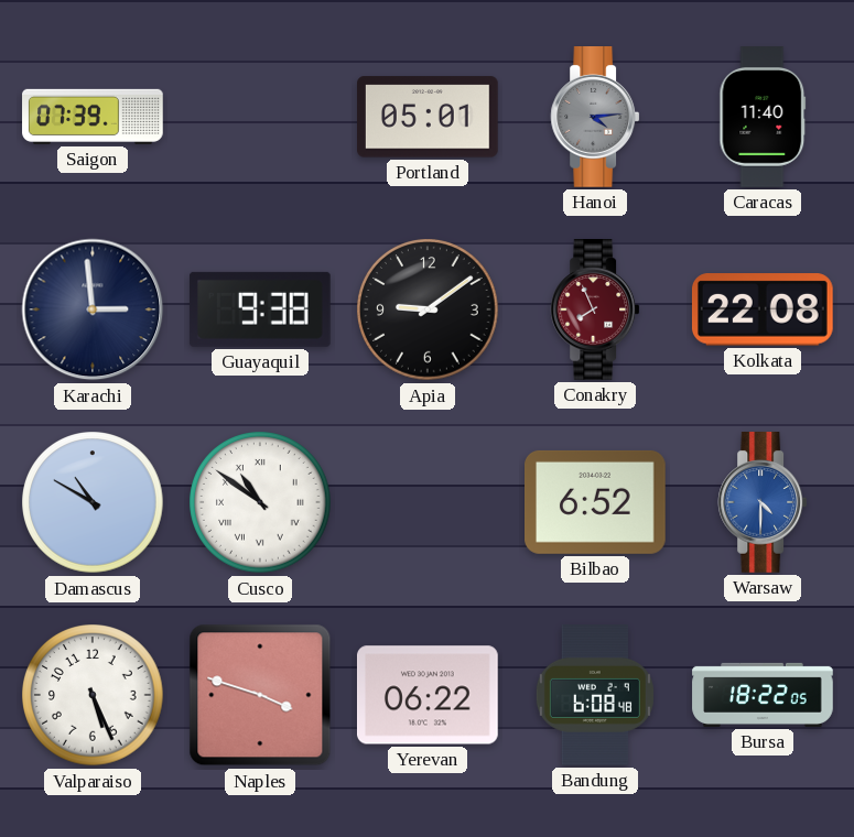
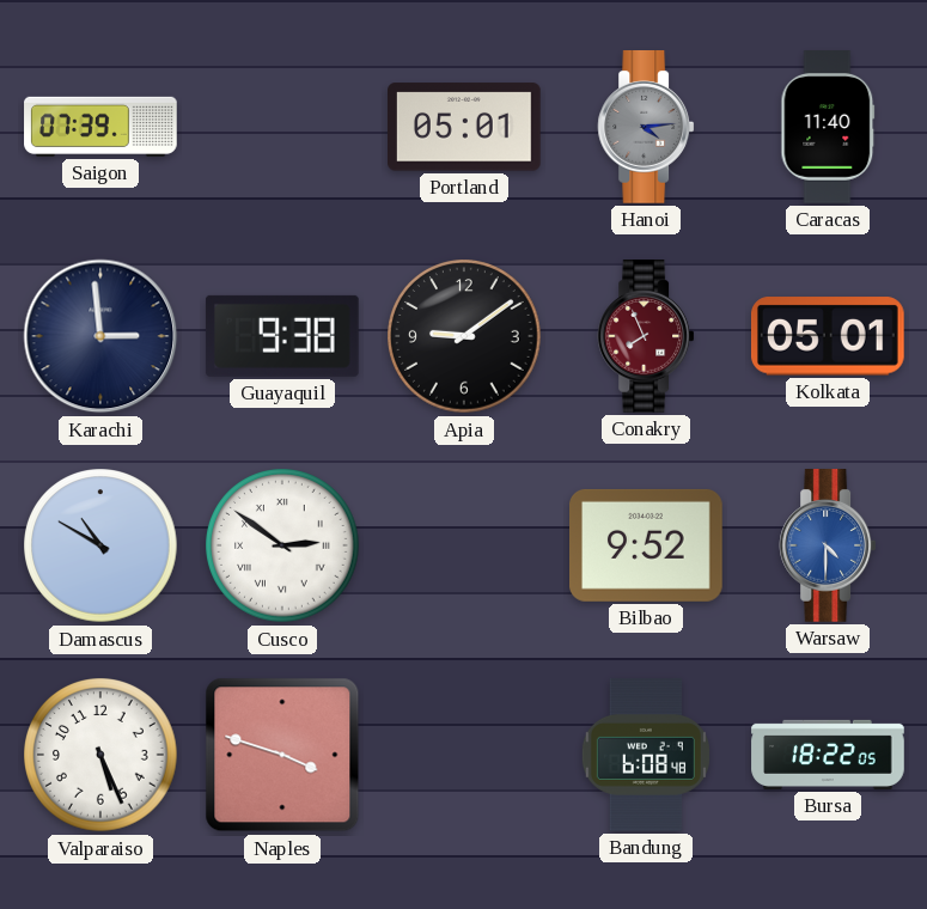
Kolkata: 22:08 -> 05:01
Cusco: 10:51 -> 2:51
Bilbao: 6:52 -> 9:52
Yerevan: 06:22 -> none
